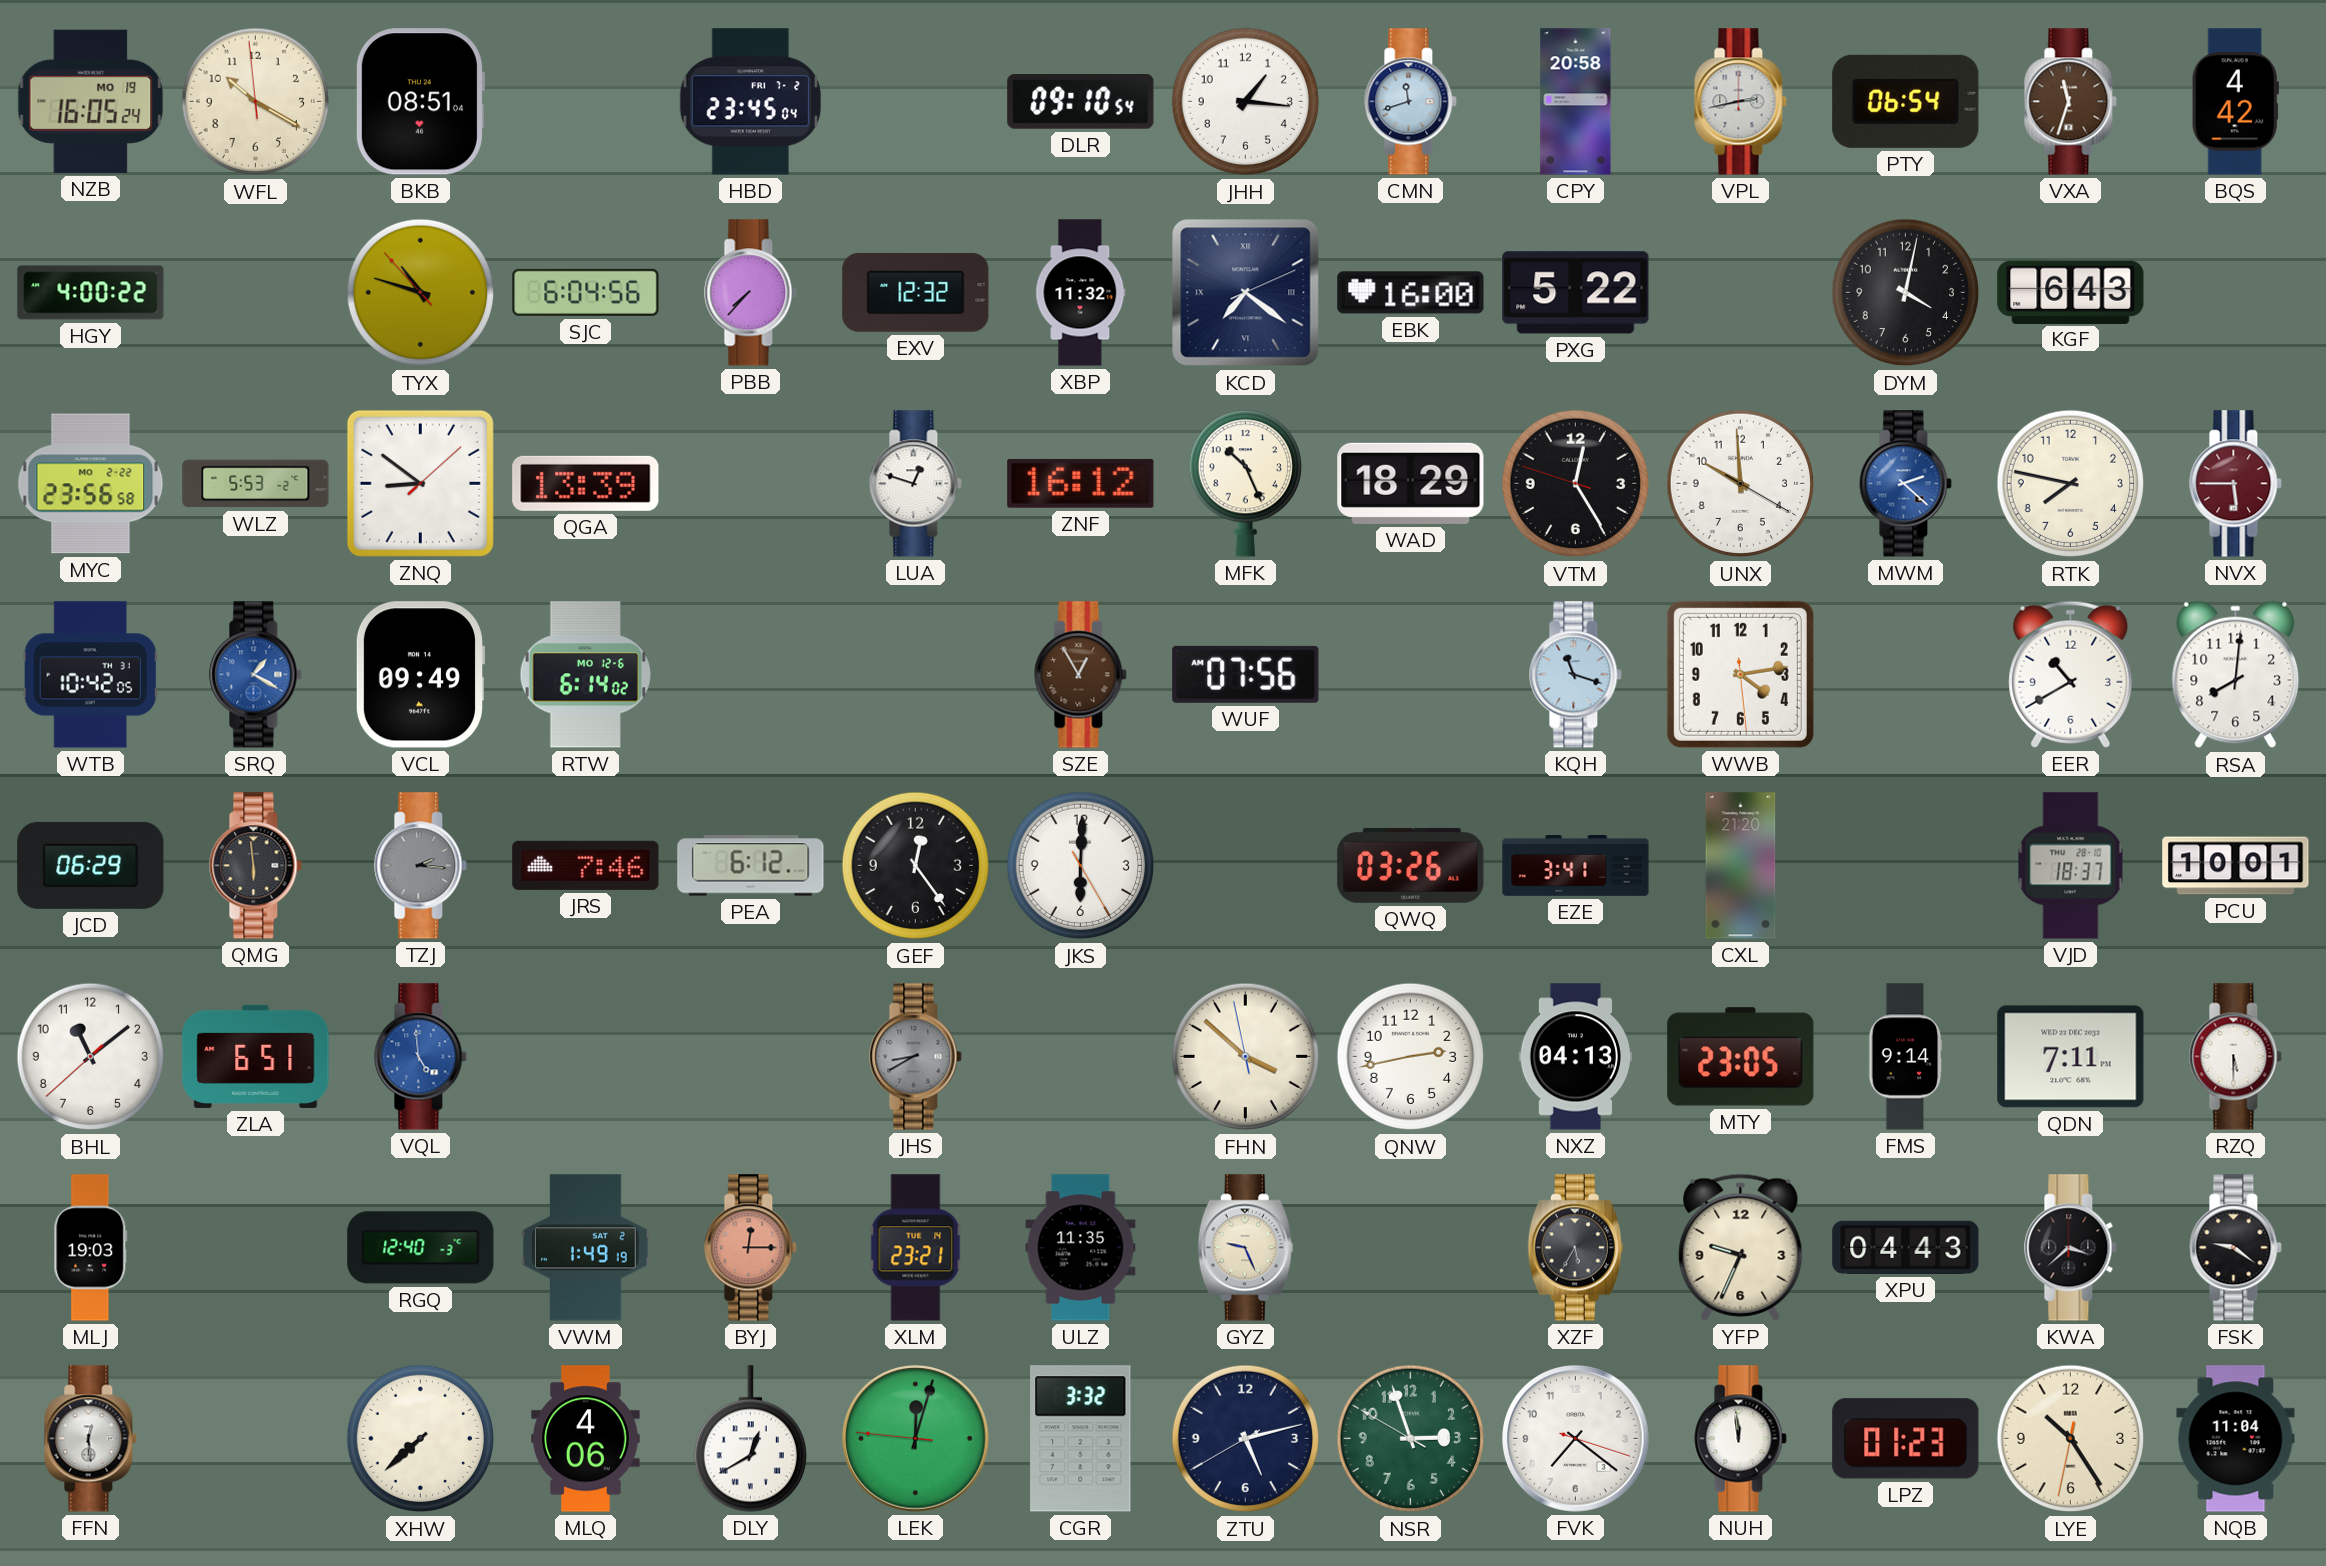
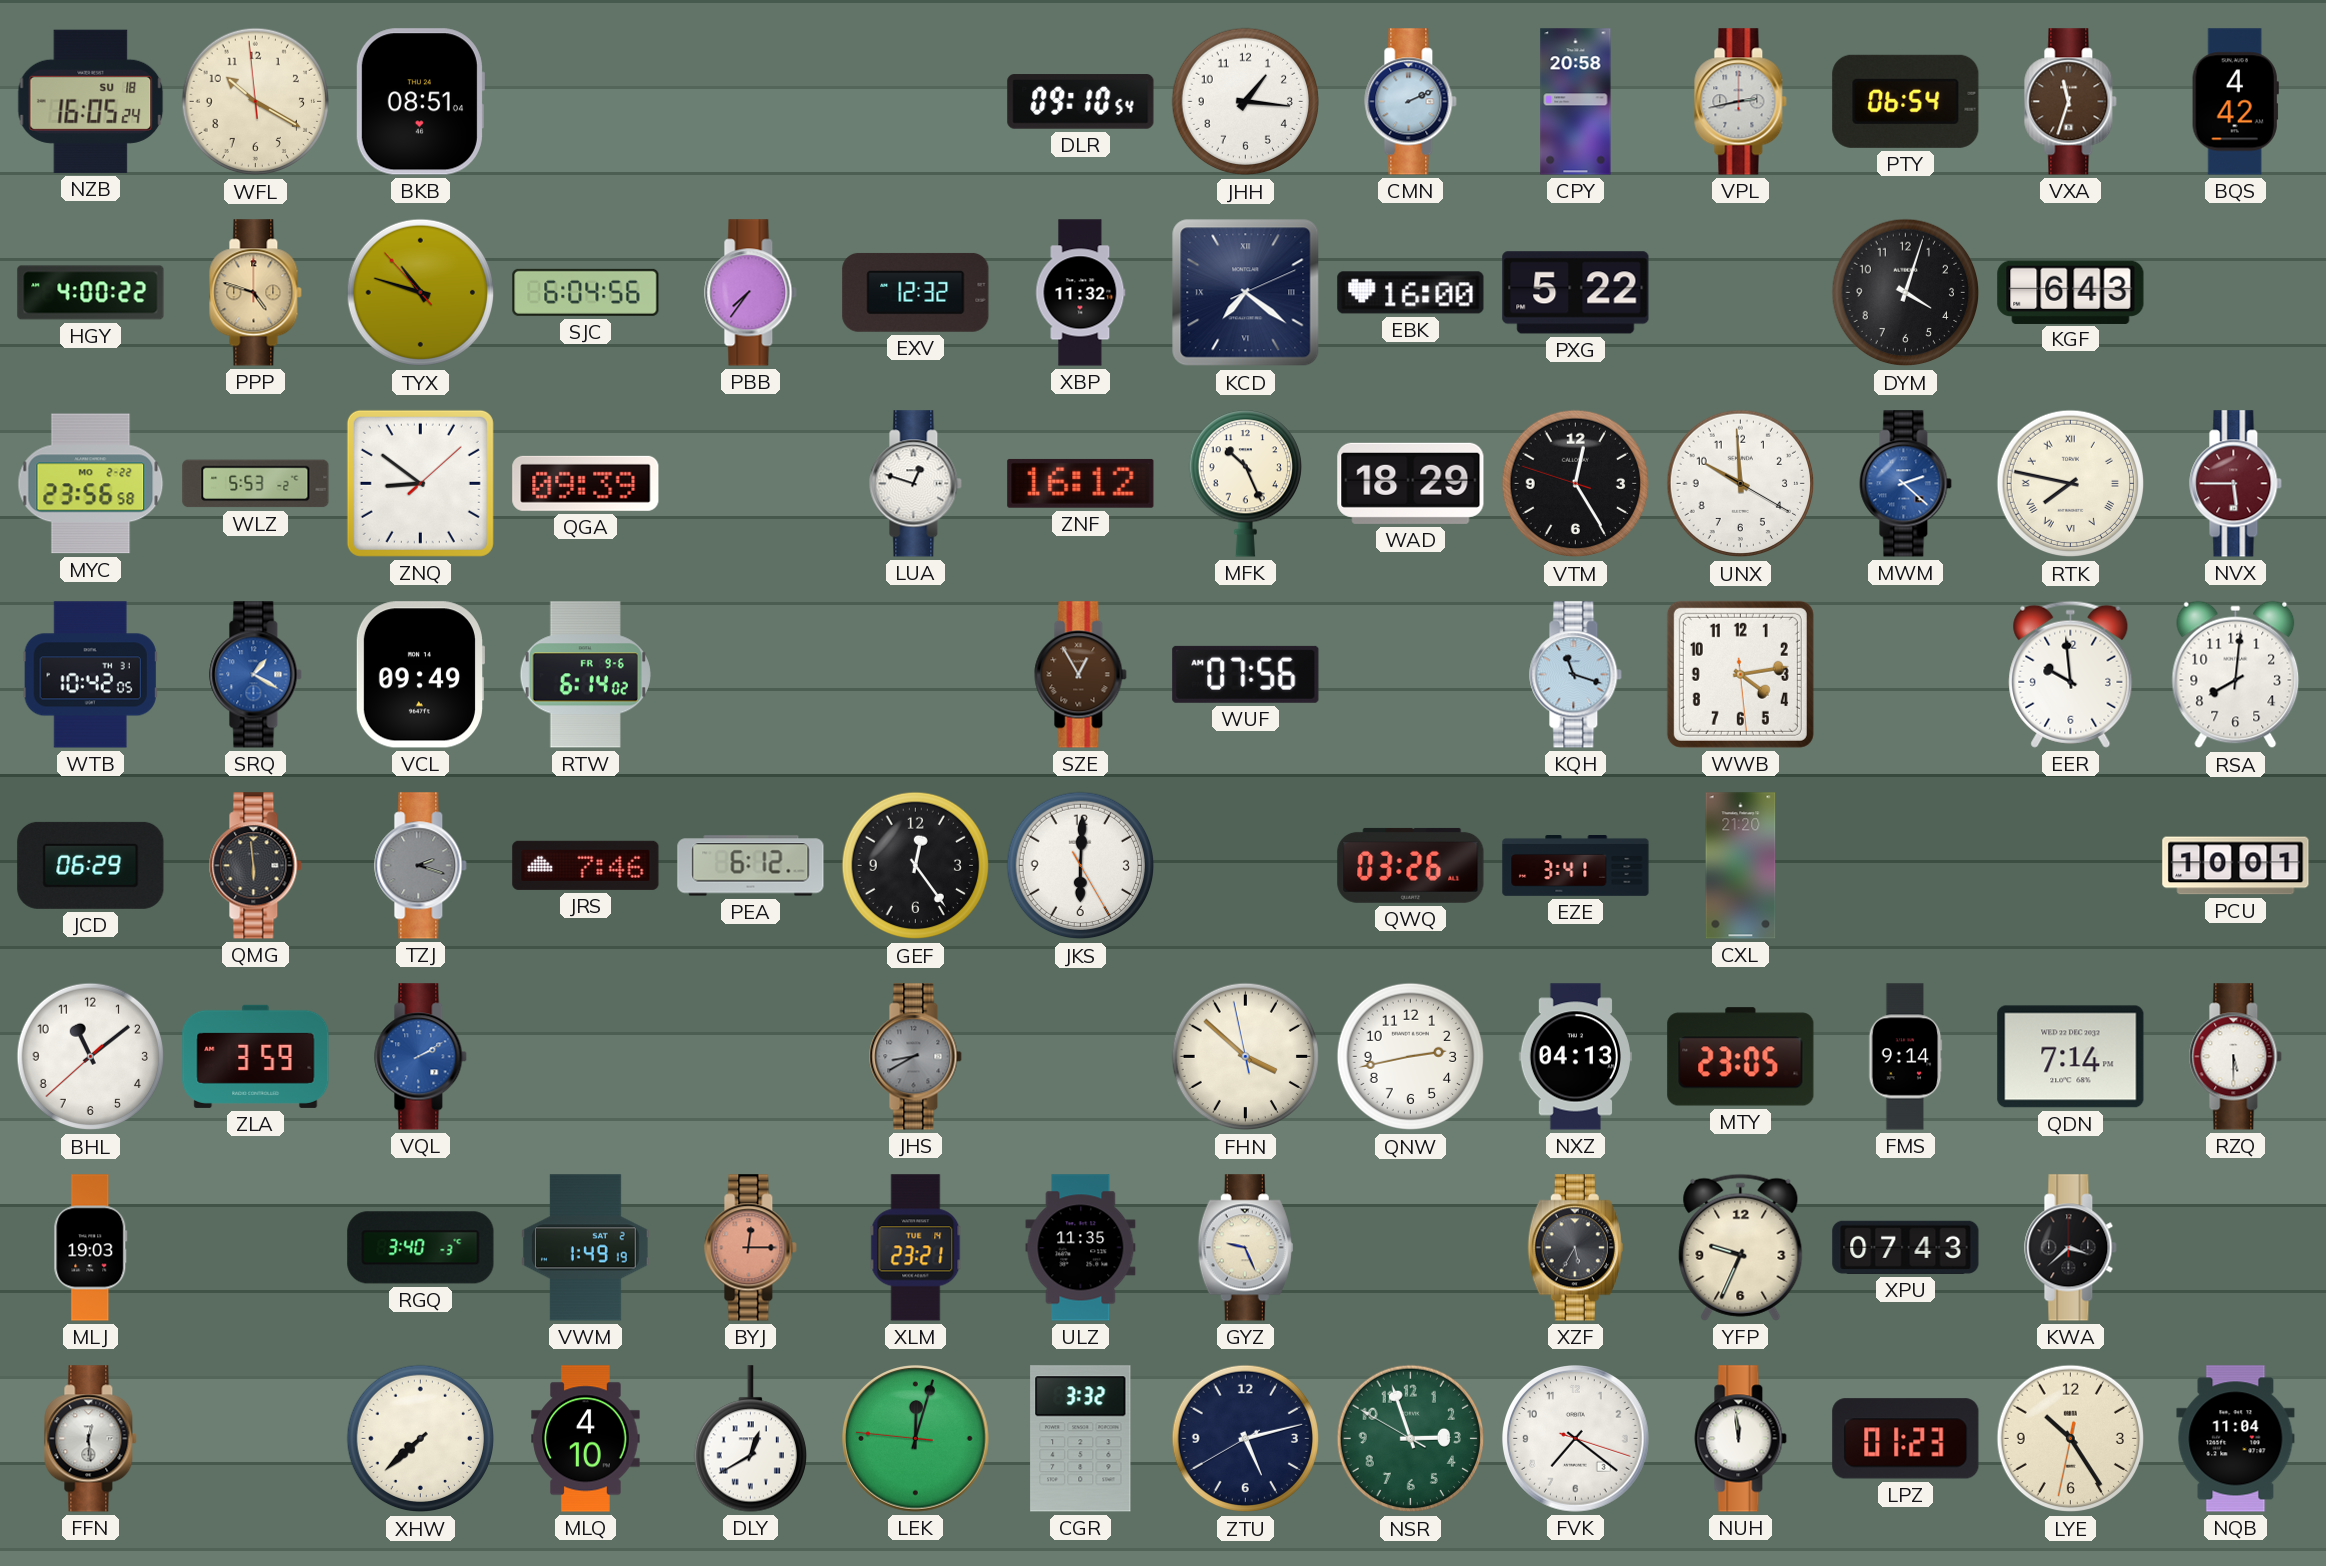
NZB date: MO 19 -> SU 18
HBD: 23:45 -> none
CMN: 11:42 -> 2:11
PPP: none -> 4:48
PBB: 7:37 -> 7:36
DYM: 4:02 -> 4:03
QGA: 13:39 -> 09:39
RTK numerals: Arabic -> Roman
RTW date: MO 12-6 -> FR 9-6
EER: 10:40 -> 9:59
TZJ: 2:16 -> 2:18
VJD: 18:37 -> none
ZLA: 6:51 -> 3:59
VQL: 4:59 -> 2:10
QDN: 7:11 -> 7:14
RGQ: 12:40 -> 3:40
XPU: 04:43 -> 07:43
FSK: 9:21 -> none
MLQ: 4:06 -> 4:10
